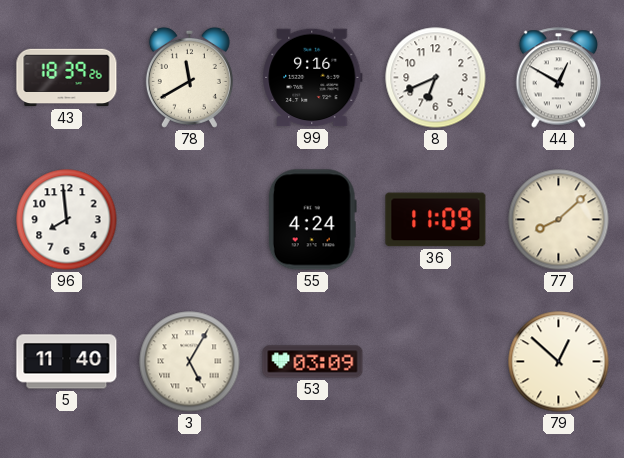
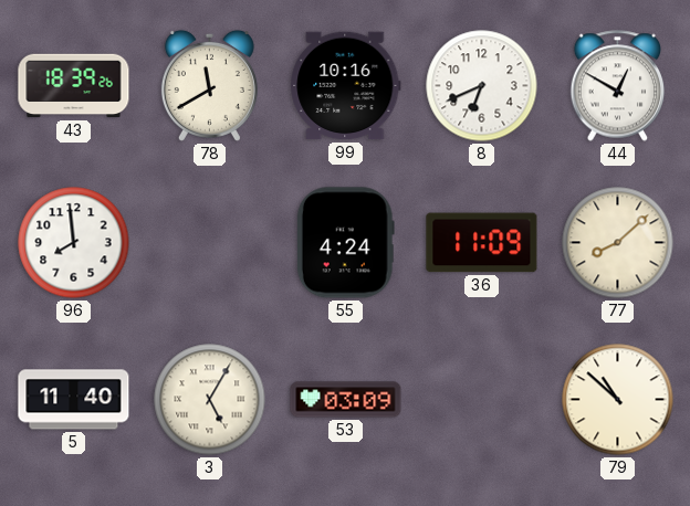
99: 9:16 -> 10:16
79: 12:52 -> 10:52
